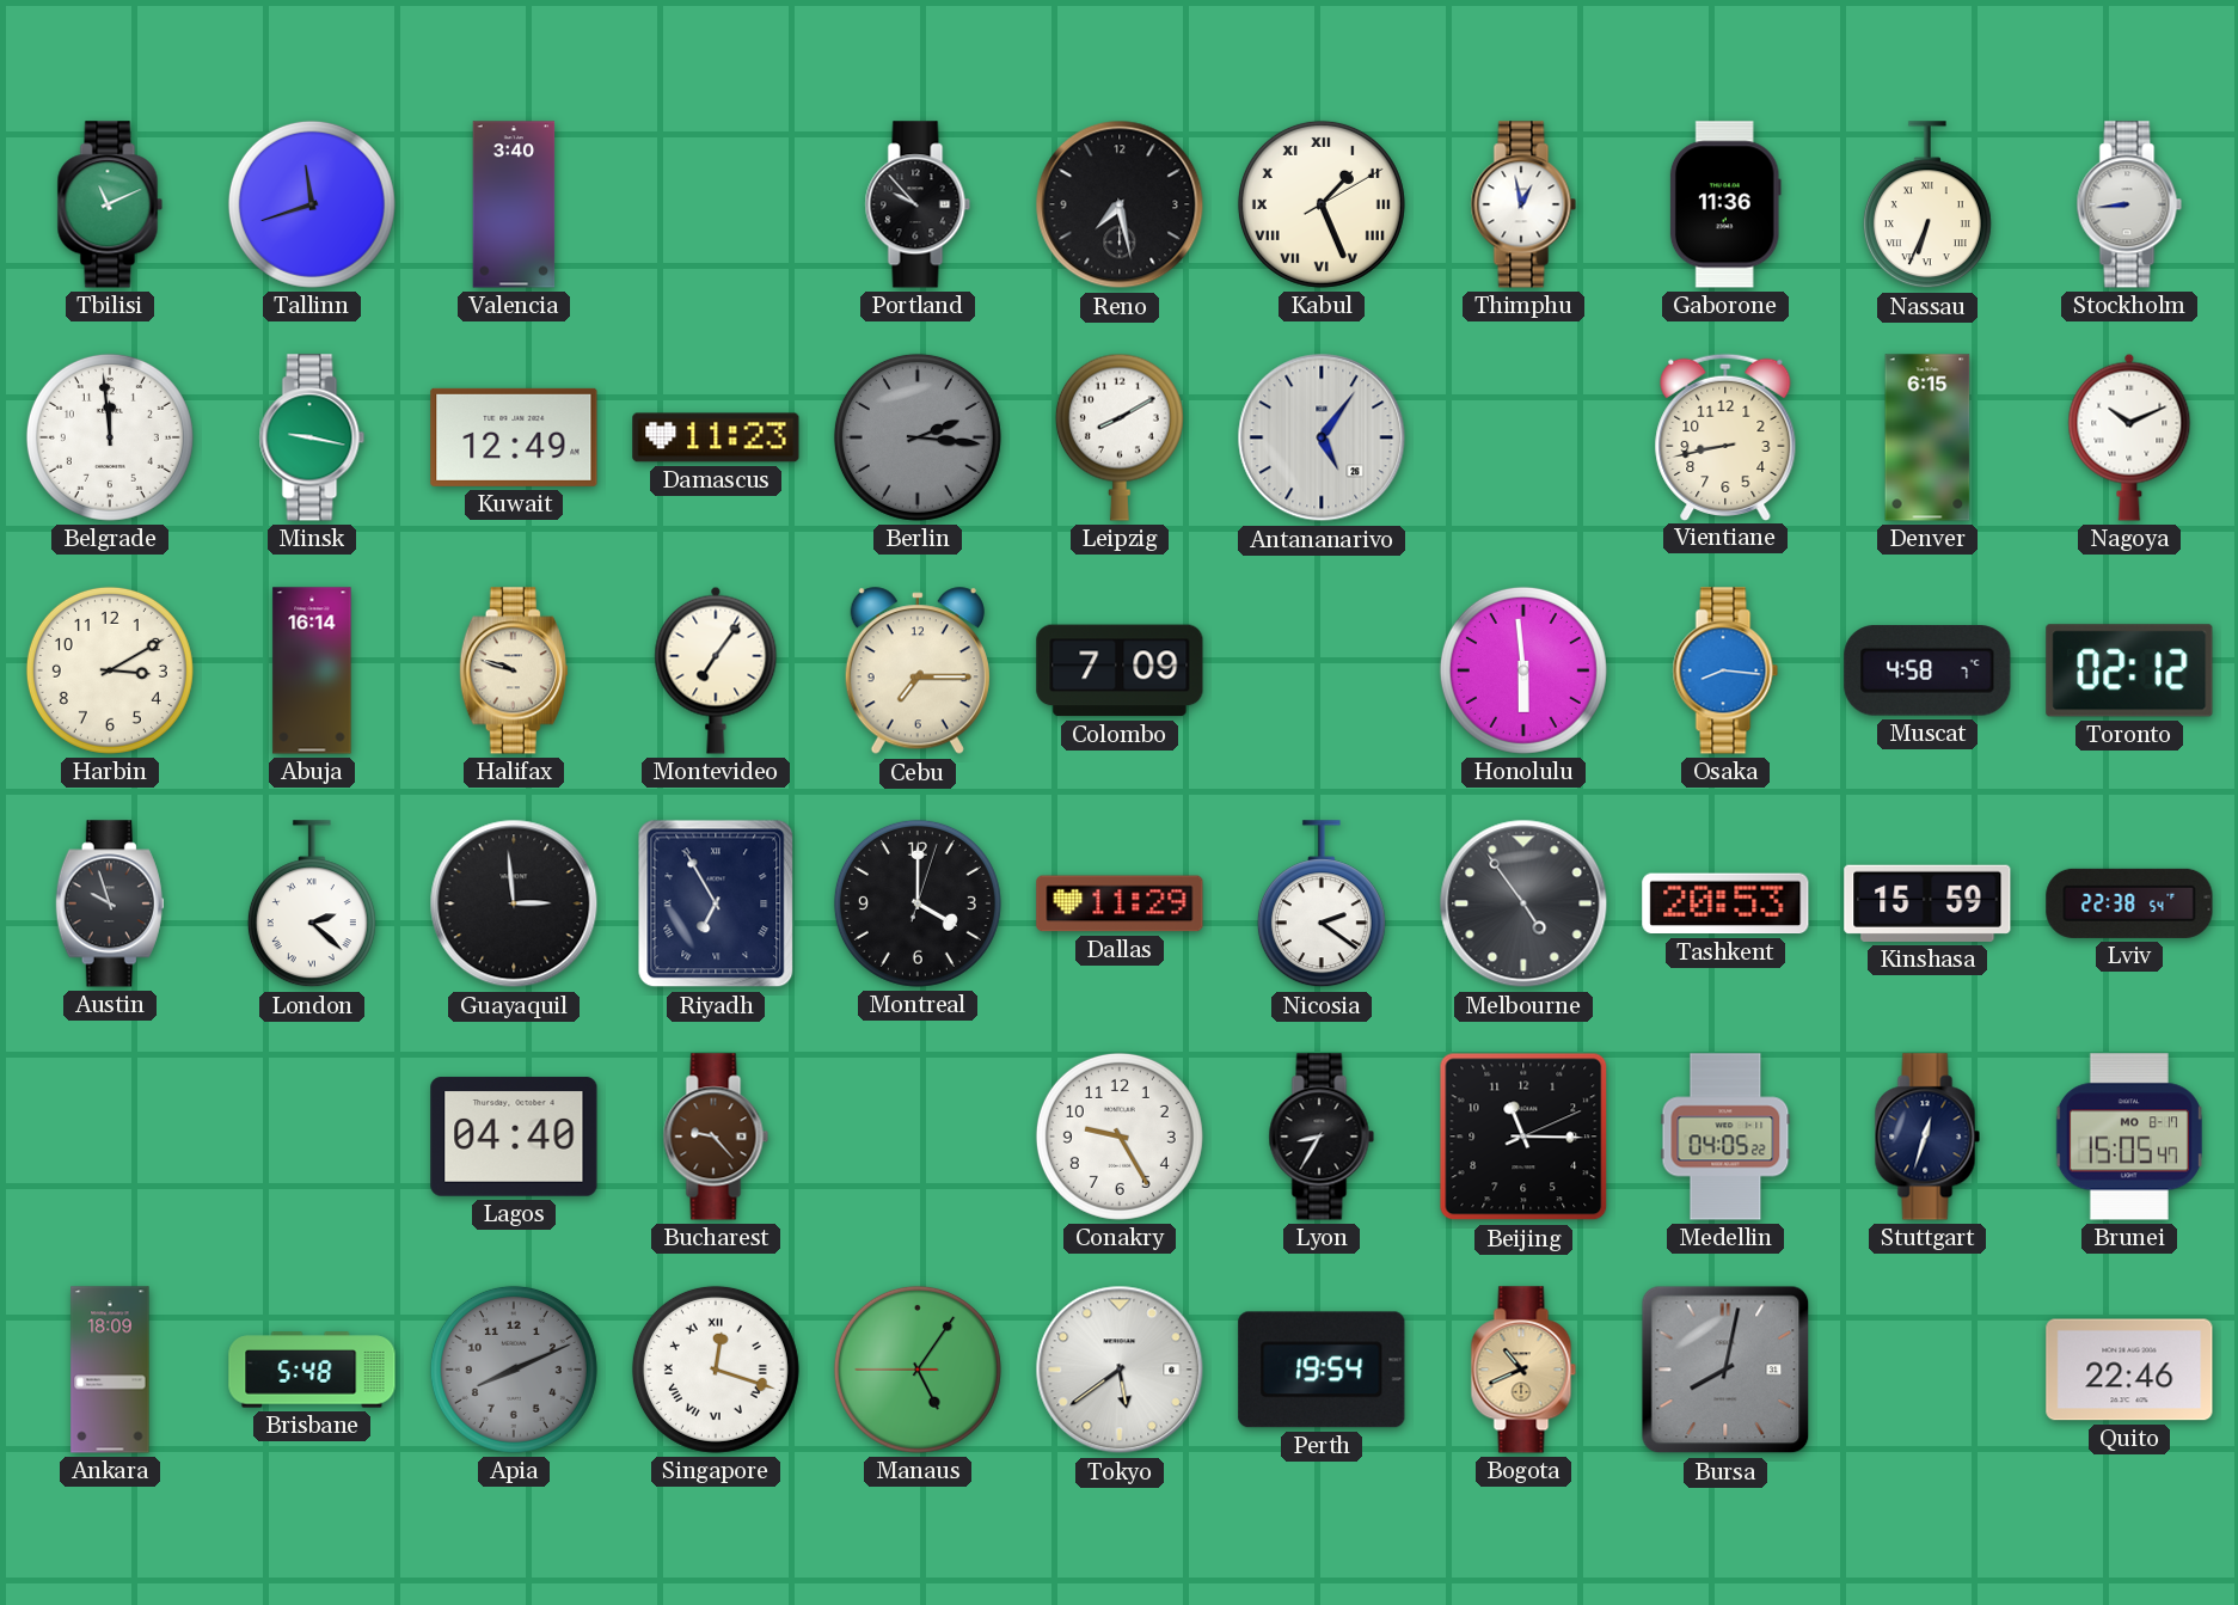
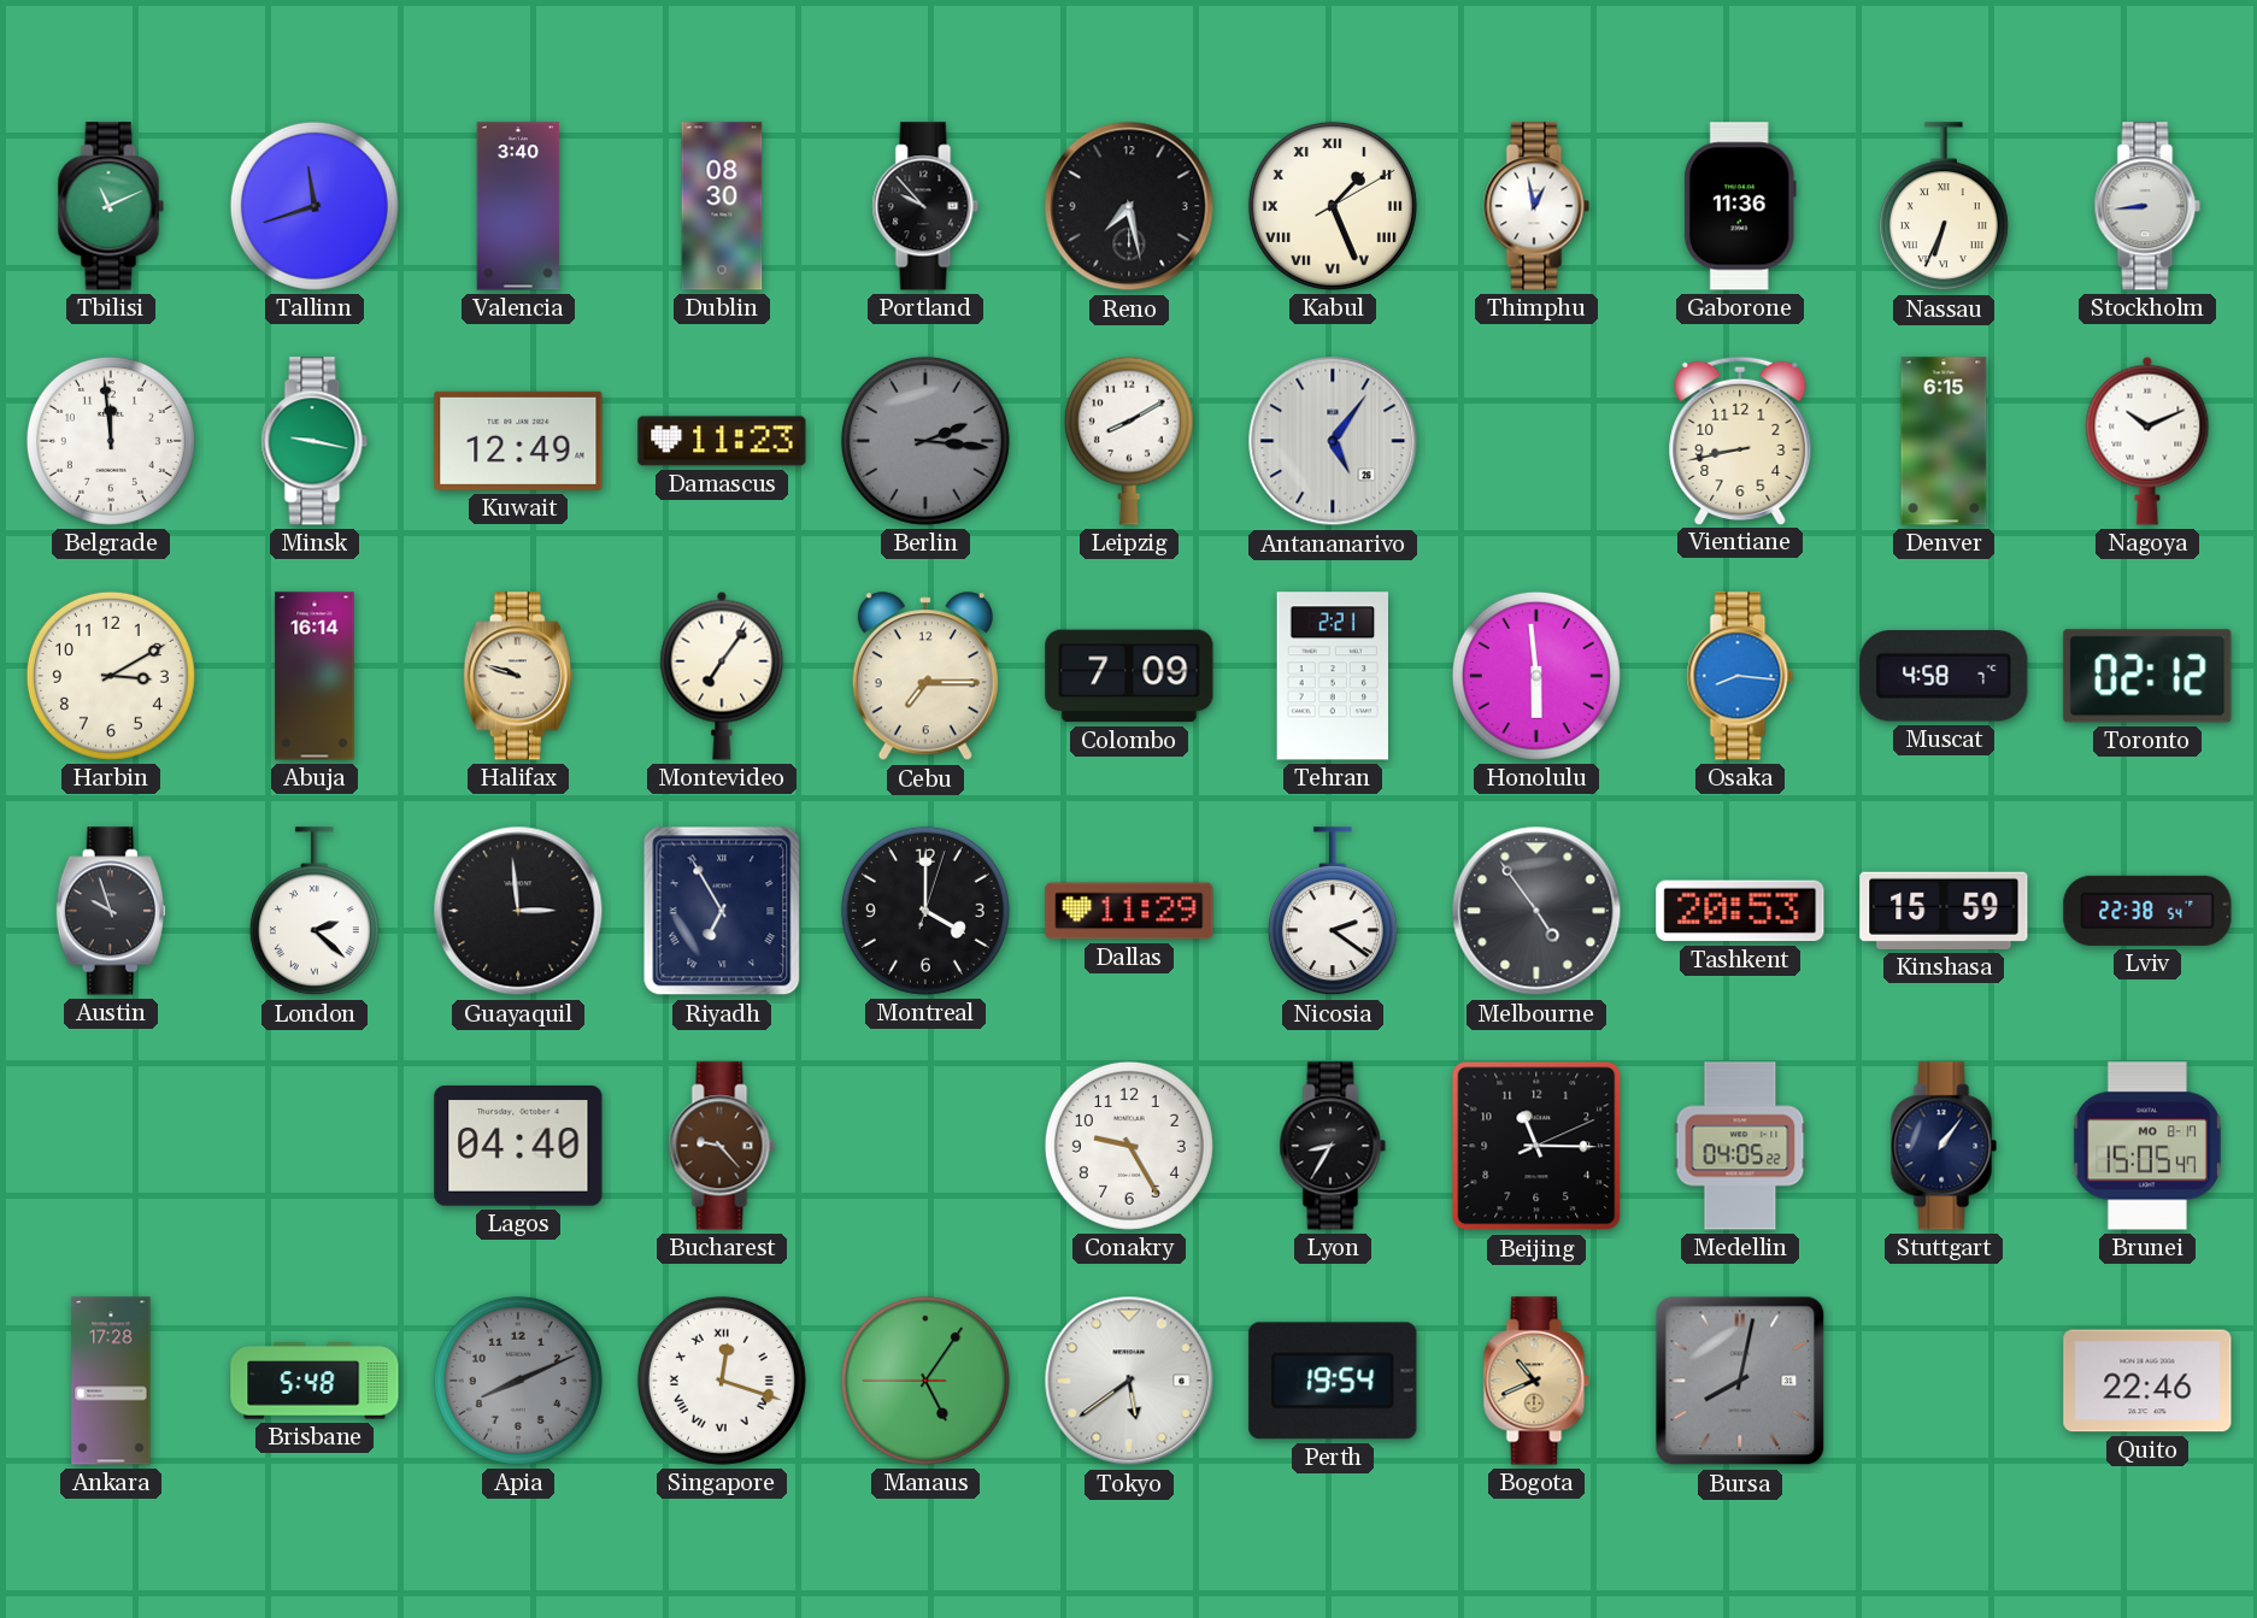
Dublin: none -> 08:30
Tehran: none -> 2:21
Stuttgart: 12:33 -> 1:06
Ankara: 18:09 -> 17:28
